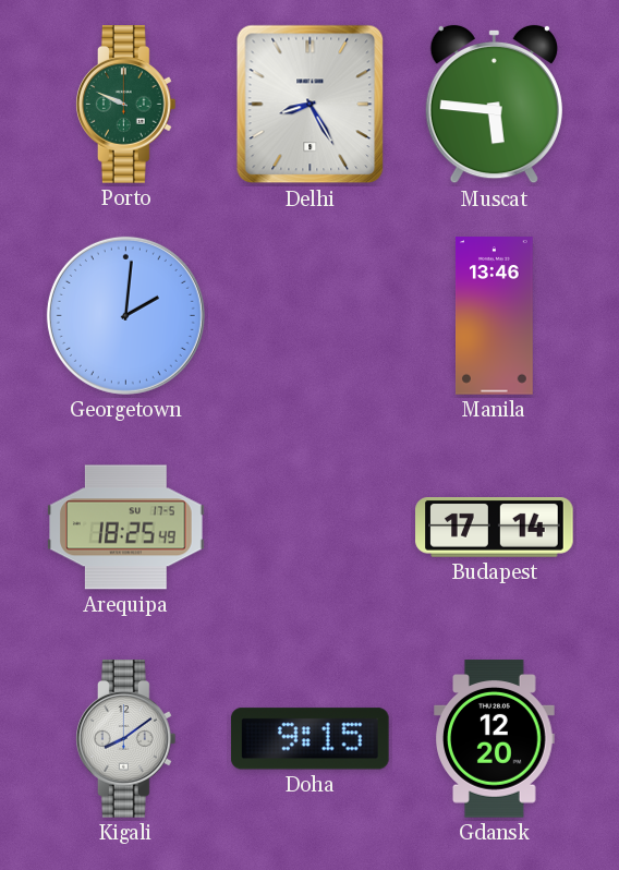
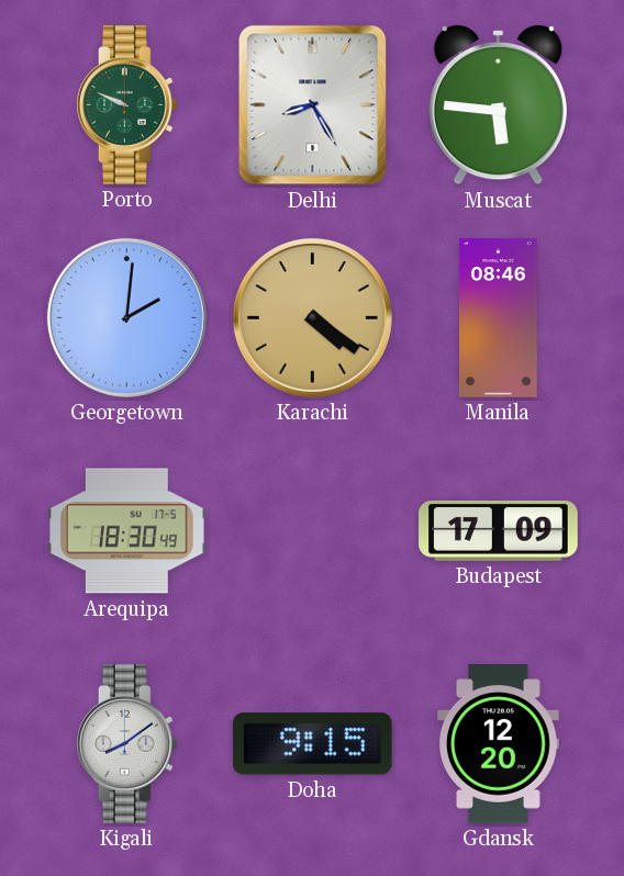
Karachi: none -> 4:21
Manila: 13:46 -> 08:46
Arequipa: 18:25 -> 18:30
Budapest: 17:14 -> 17:09
